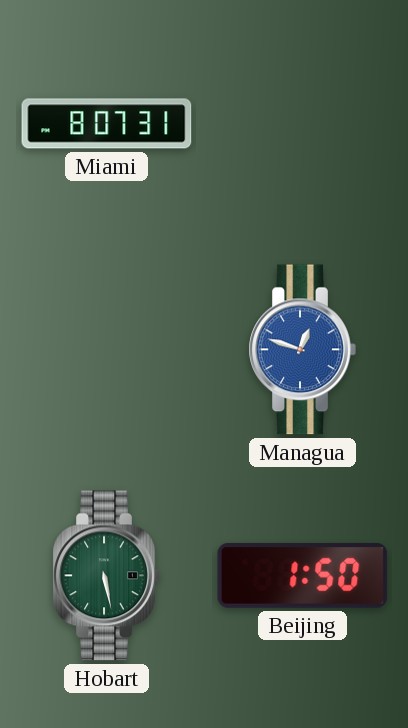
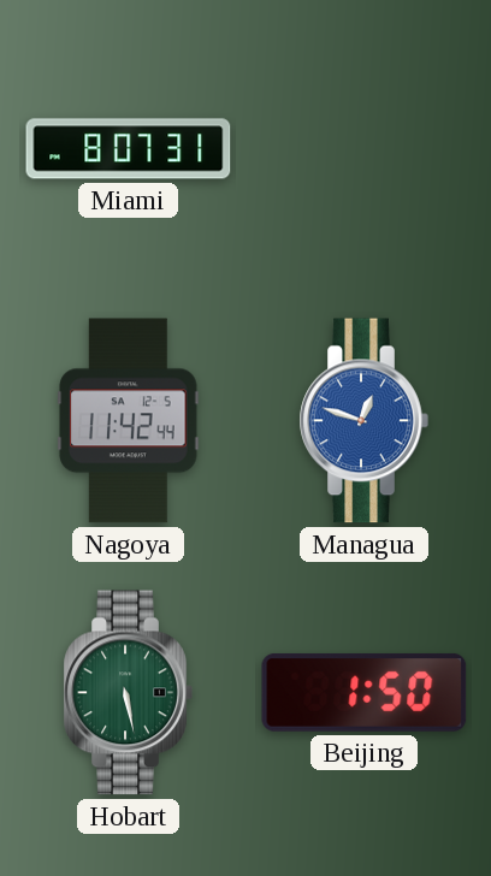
Nagoya: none -> 11:42
